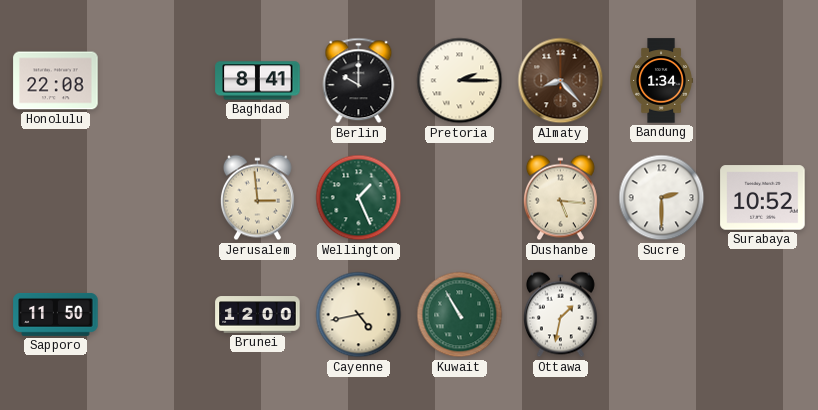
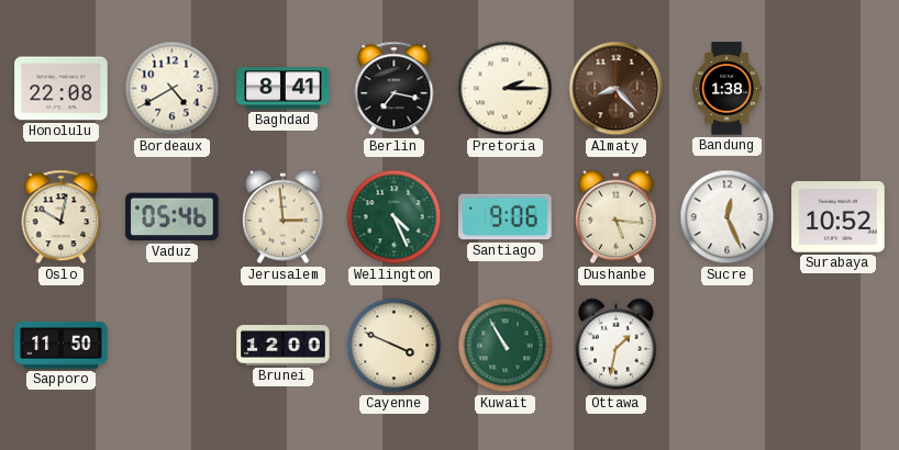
Bordeaux: none -> 4:40
Berlin: 10:00 -> 7:17
Bandung: 1:34 -> 1:38
Oslo: none -> 10:02
Vaduz: none -> 05:46
Wellington: 1:26 -> 4:26
Santiago: none -> 9:06
Sucre: 2:30 -> 12:26
Cayenne: 4:43 -> 3:49
